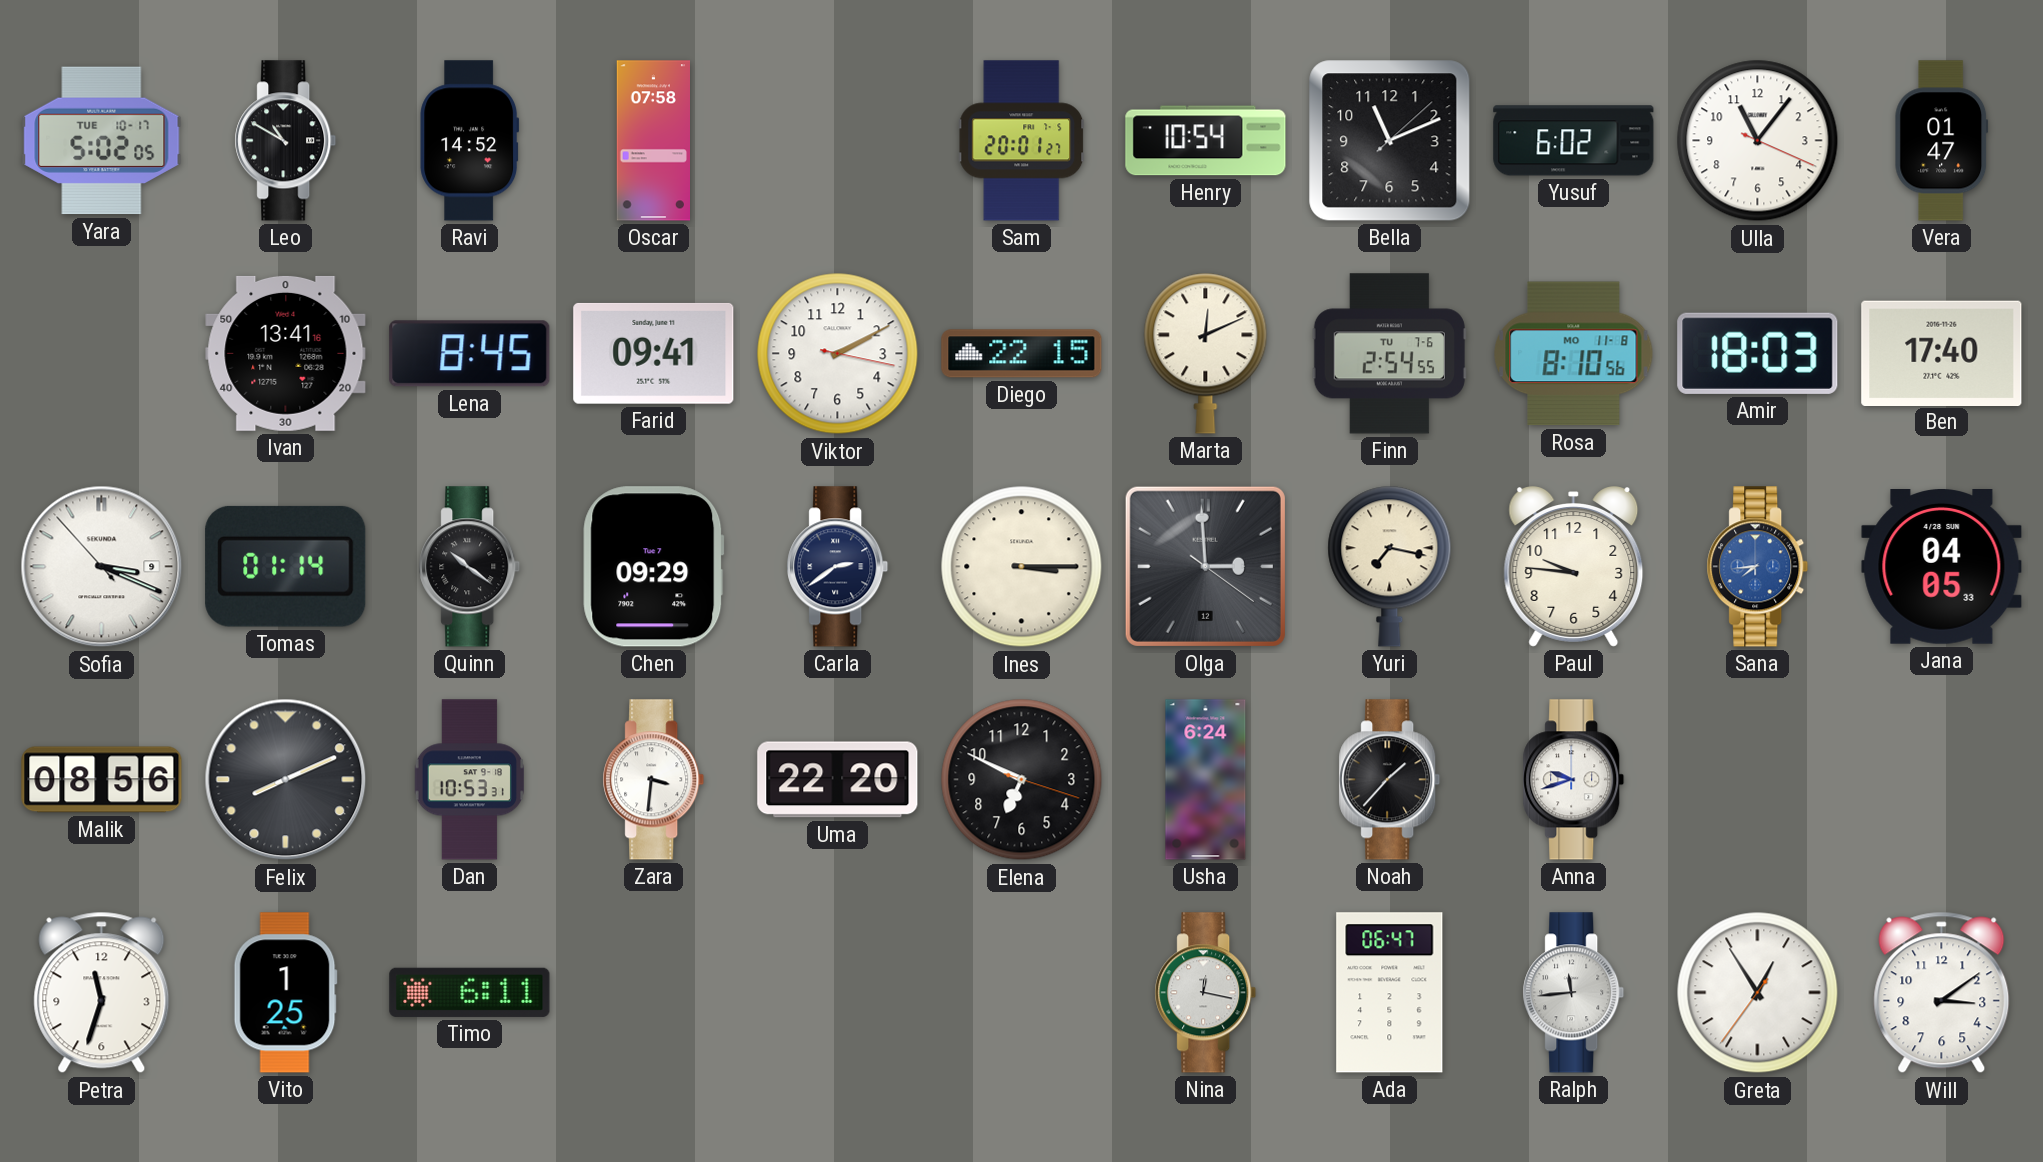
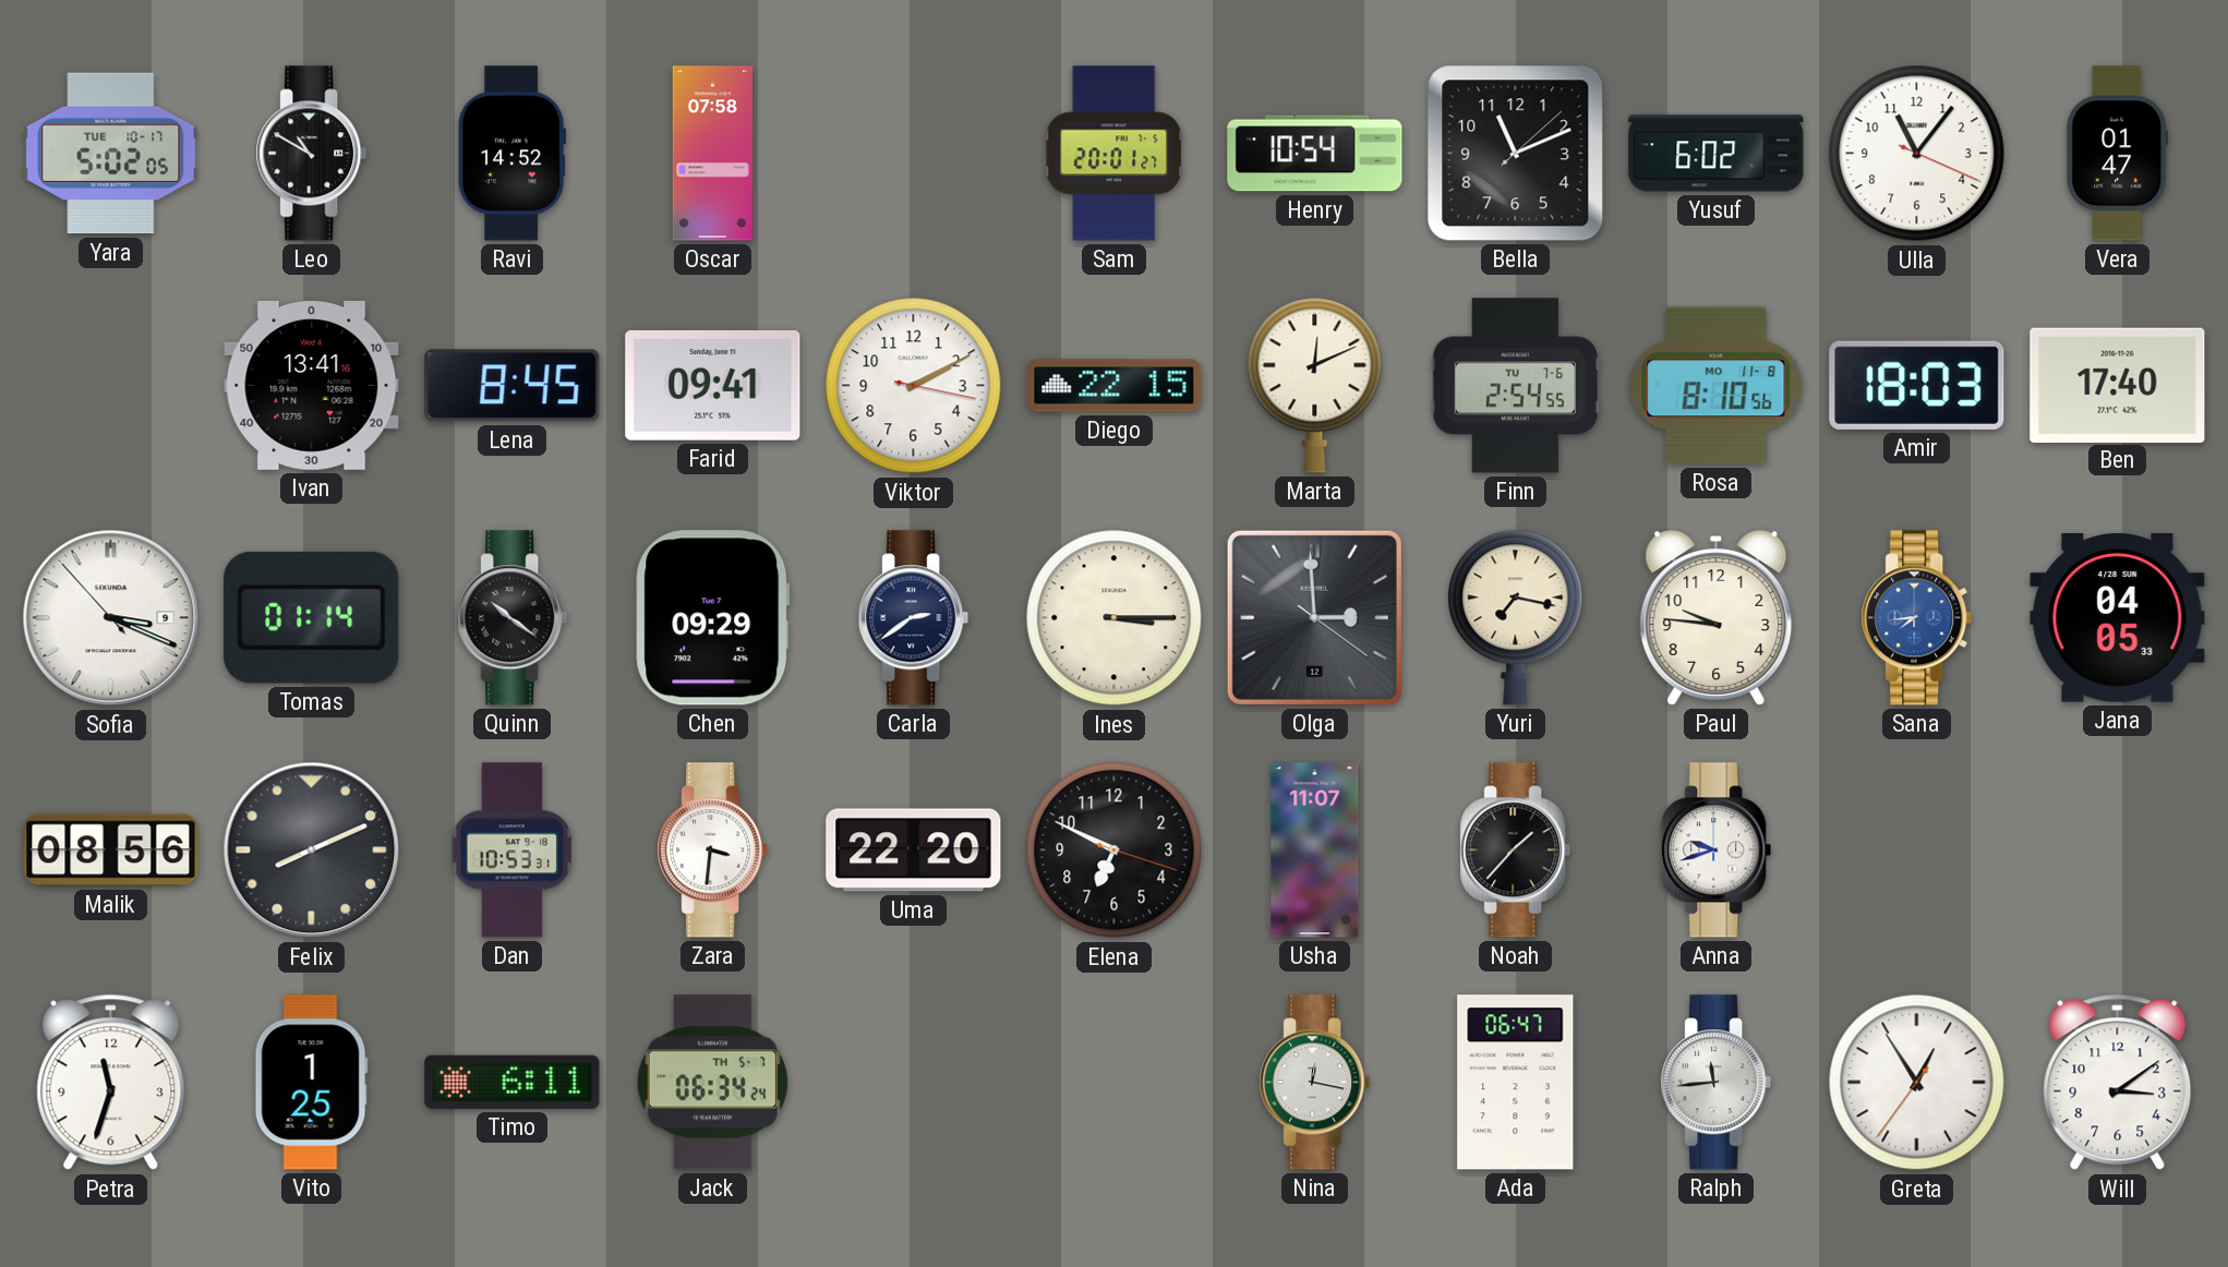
Usha: 6:24 -> 11:07
Jack: none -> 06:34
